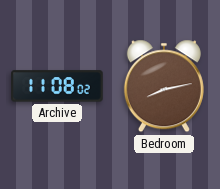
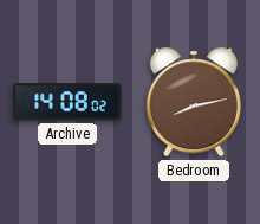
Archive: 11:08 -> 14:08
